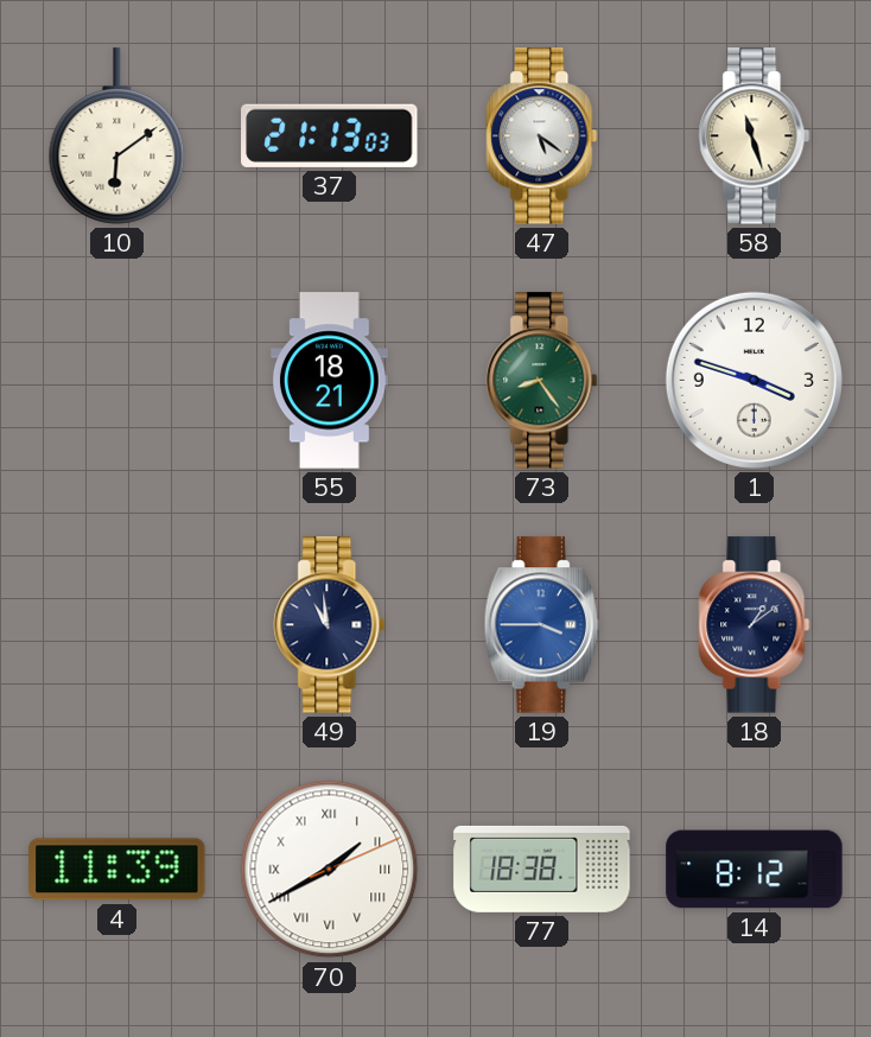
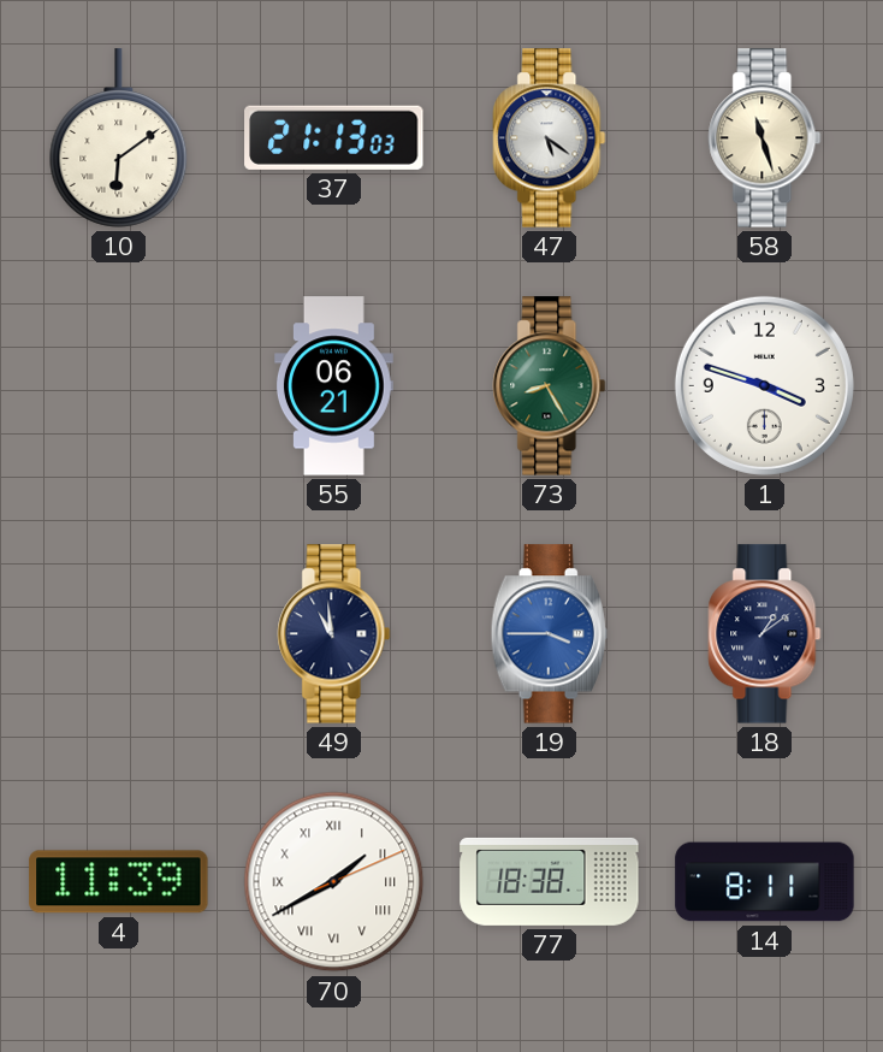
55: 18:21 -> 06:21
73: 8:24 -> 8:25
14: 8:12 -> 8:11
